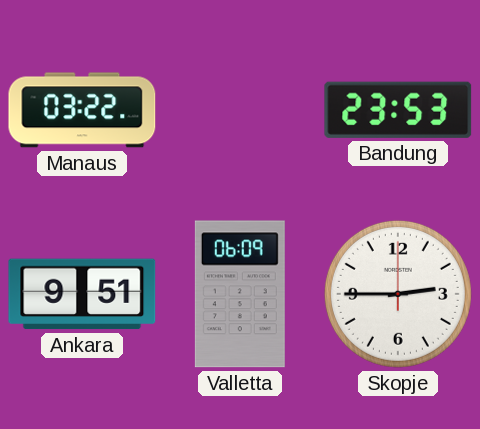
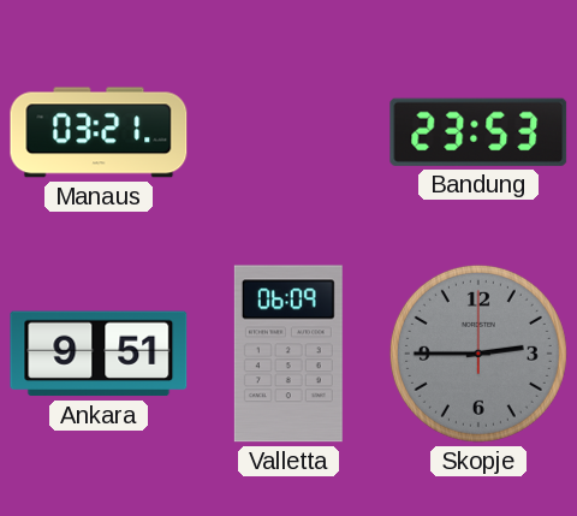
Manaus: 03:22 -> 03:21
Skopje dial: white -> grey
